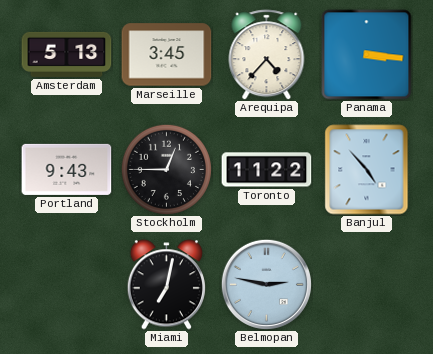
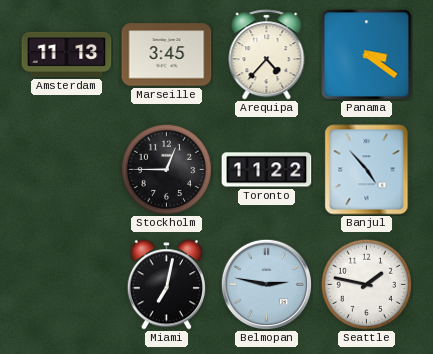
Amsterdam: 5:13 -> 11:13
Panama: 3:16 -> 3:21
Portland: 9:43 -> none
Seattle: none -> 1:47
